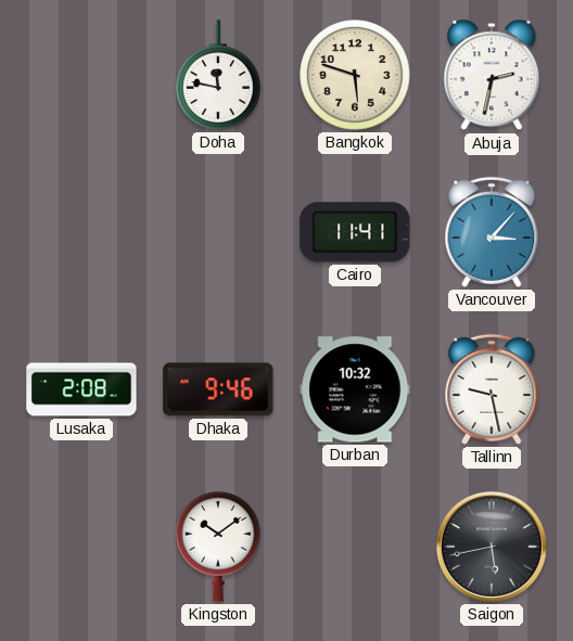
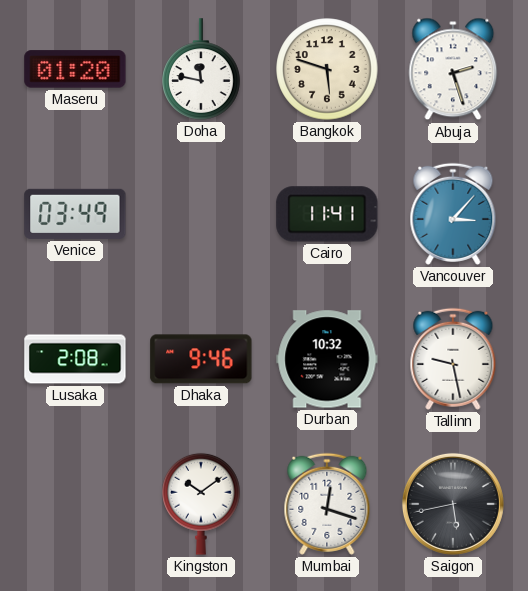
Maseru: none -> 01:20
Abuja: 2:32 -> 2:27
Venice: none -> 03:49
Mumbai: none -> 12:18
